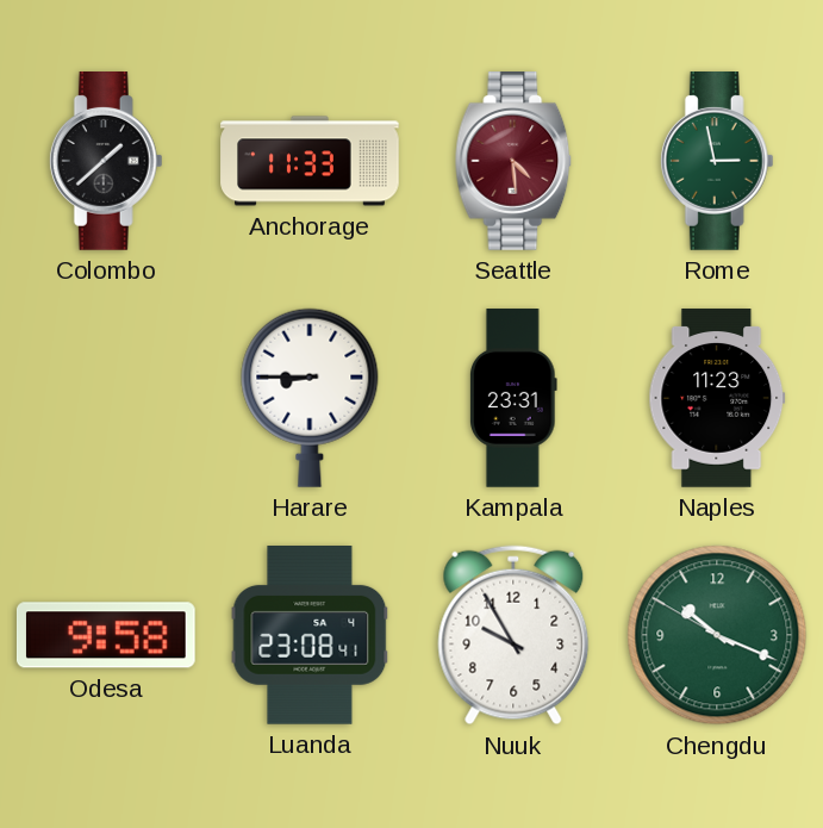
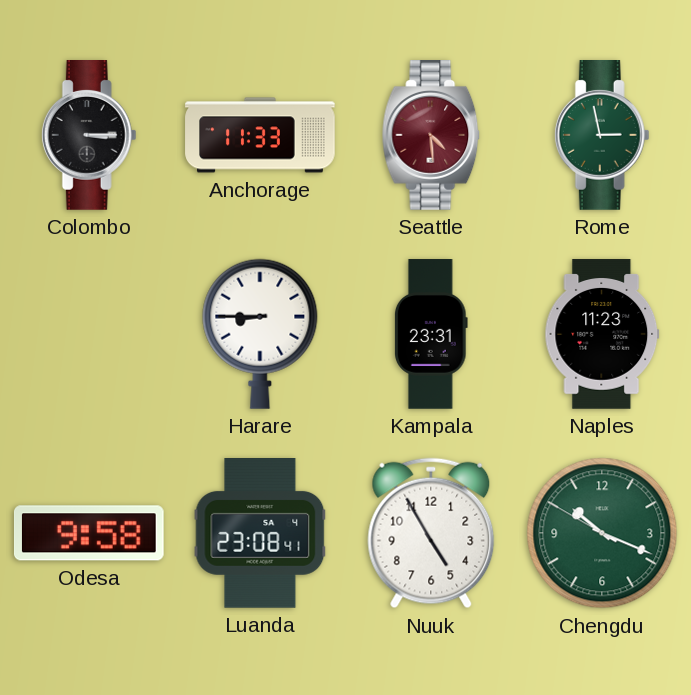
Colombo: 1:38 -> 3:15
Nuuk: 9:55 -> 4:55
